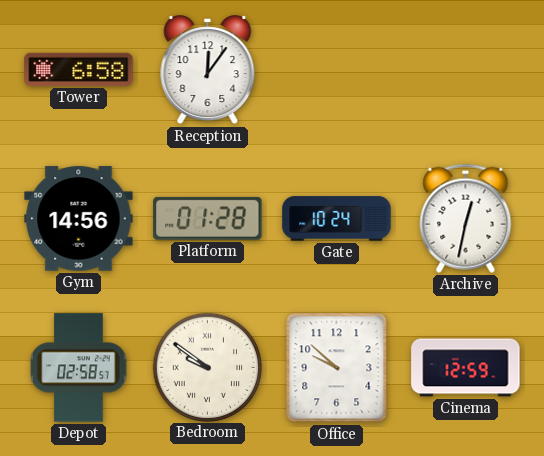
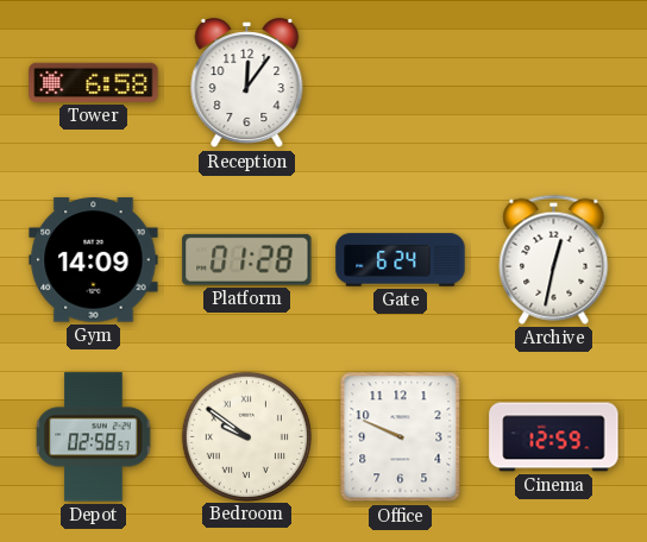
Gym: 14:56 -> 14:09
Gate: 10:24 -> 6:24
Office: 9:52 -> 9:49
